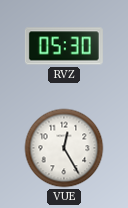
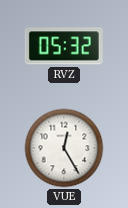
RVZ: 05:30 -> 05:32
